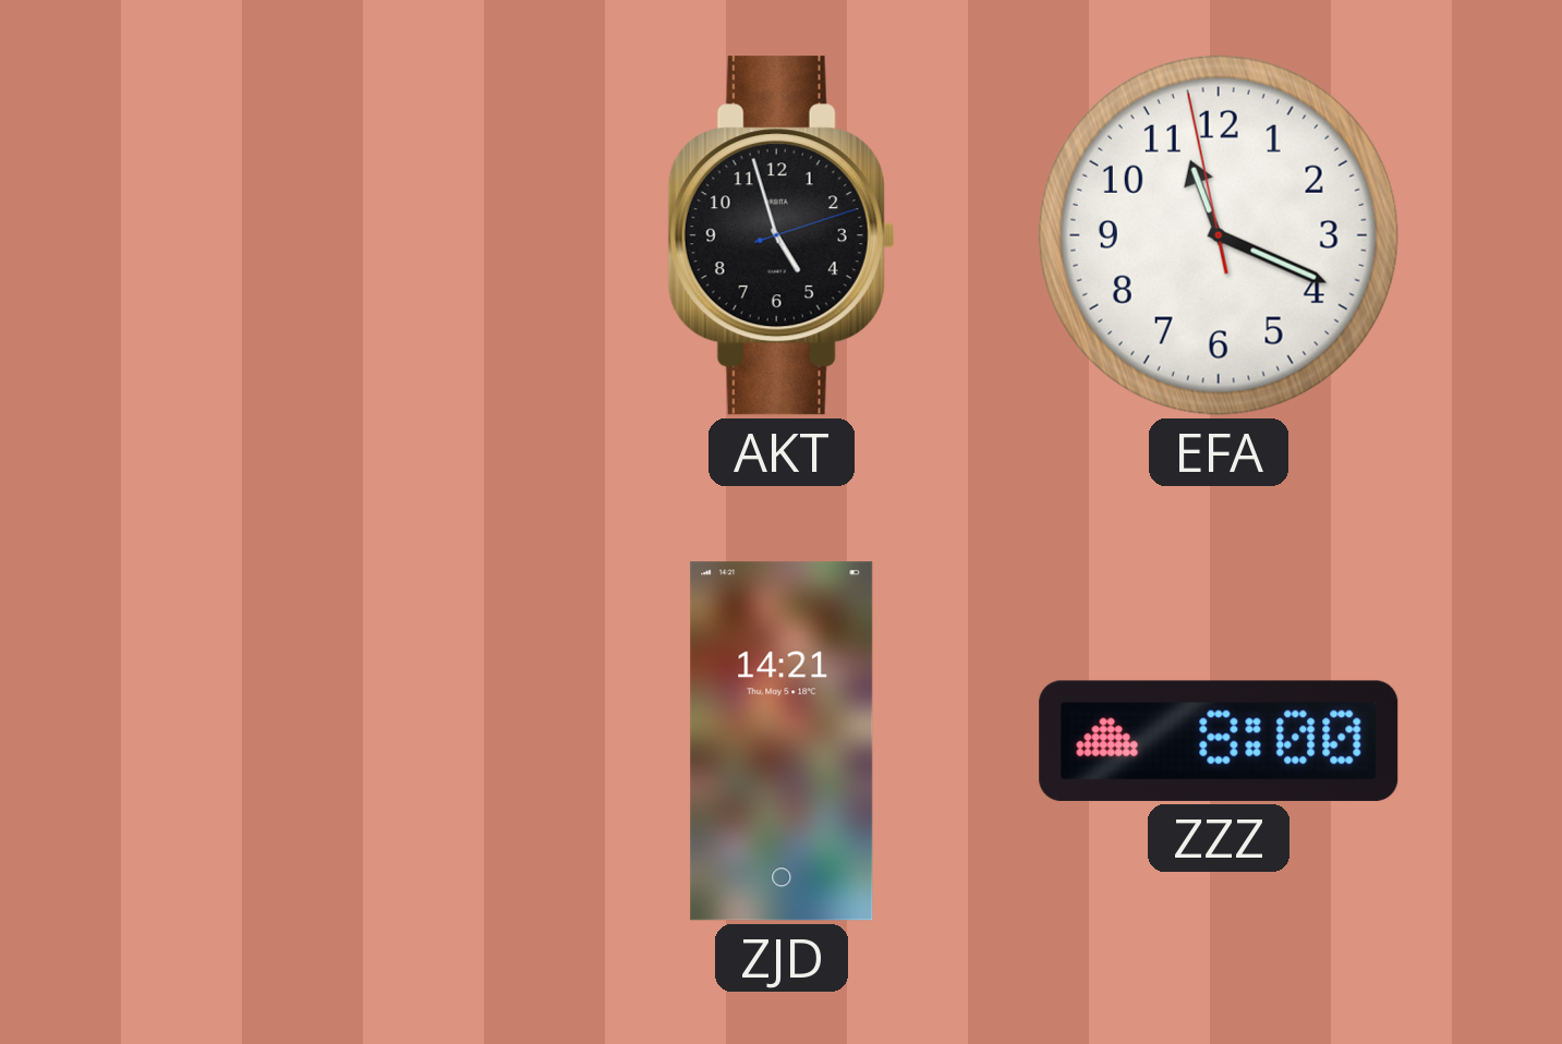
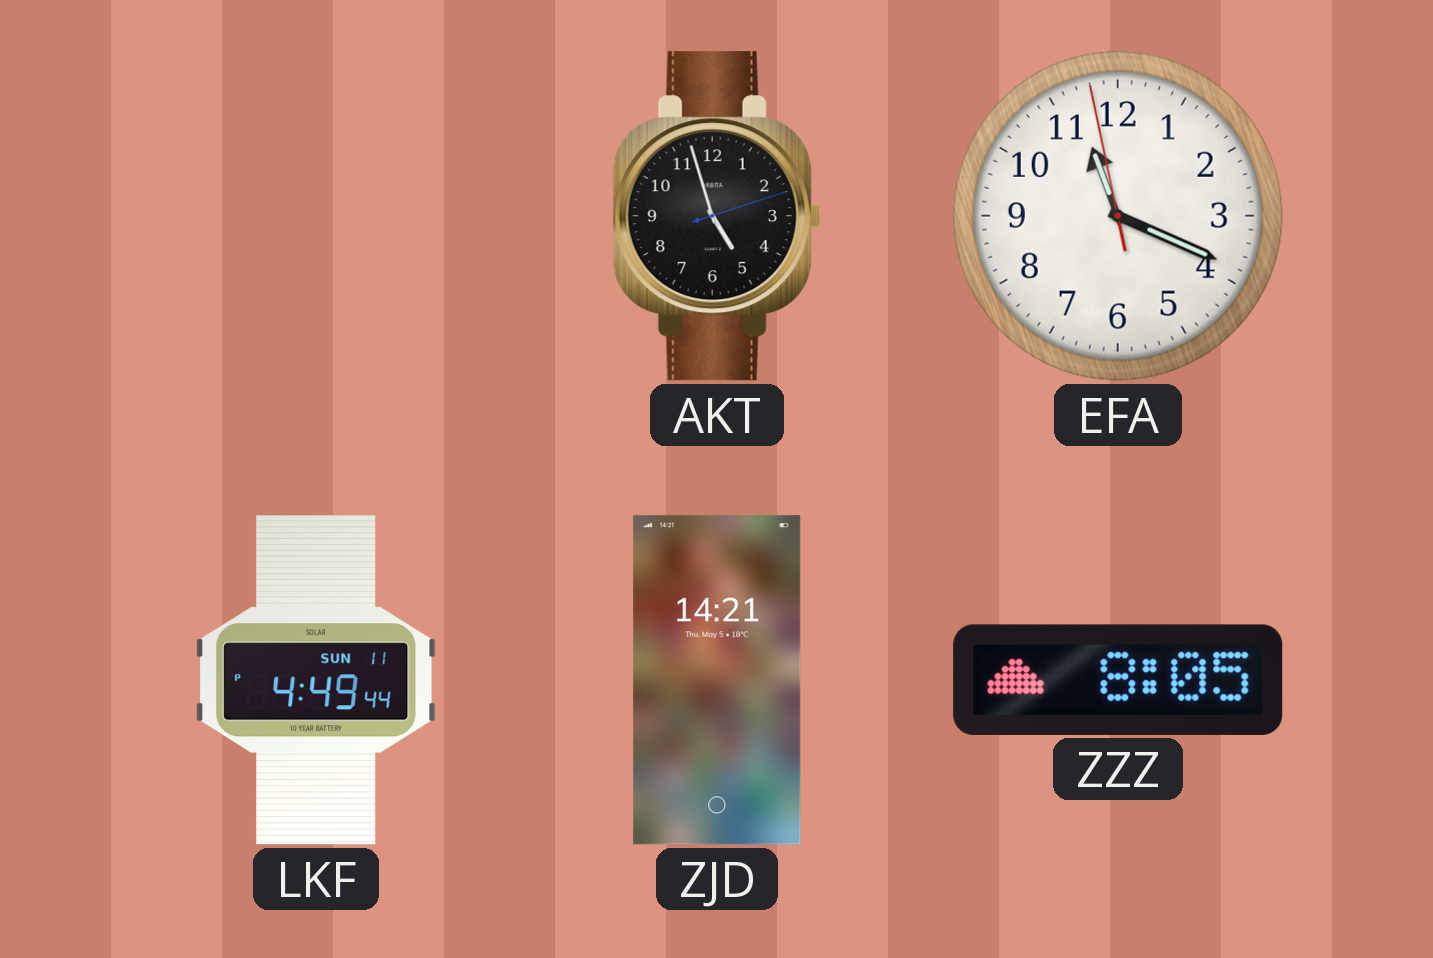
LKF: none -> 4:49
ZZZ: 8:00 -> 8:05
